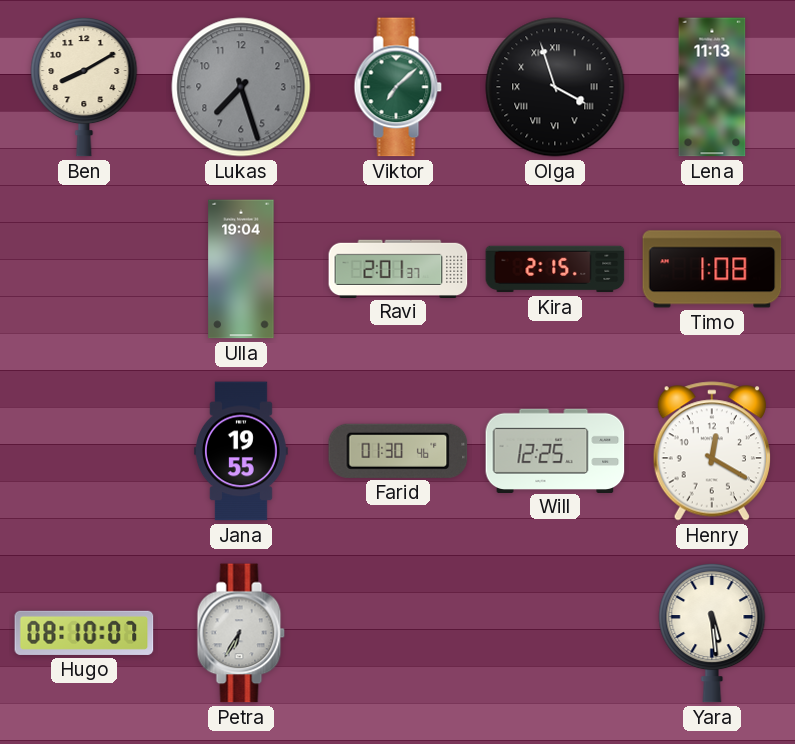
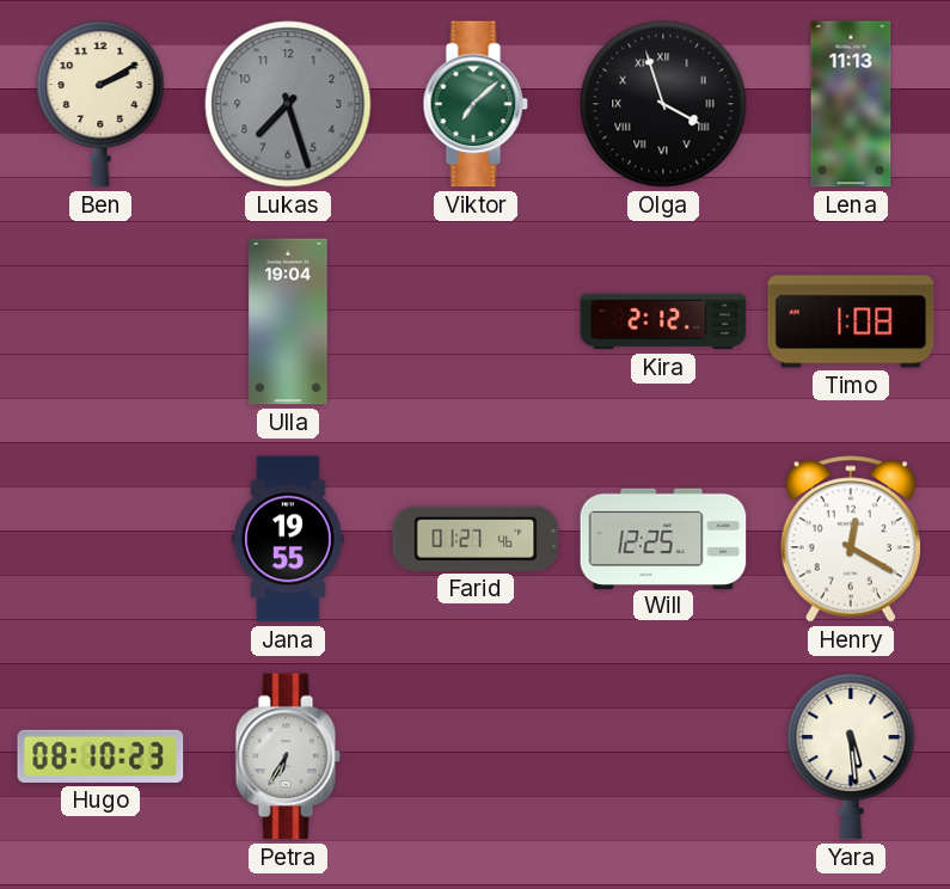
Ben: 8:10 -> 2:10
Ravi: 2:01 -> none
Kira: 2:15 -> 2:12
Farid: 01:30 -> 01:27
Hugo: 08:10:07 -> 08:10:23
